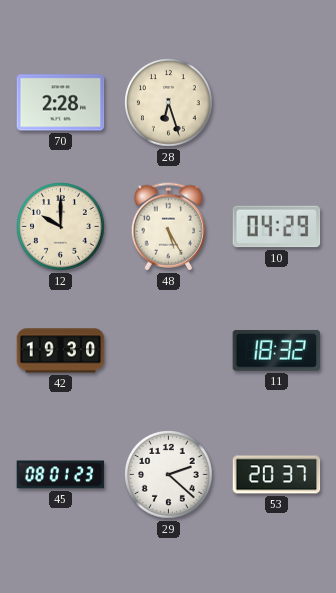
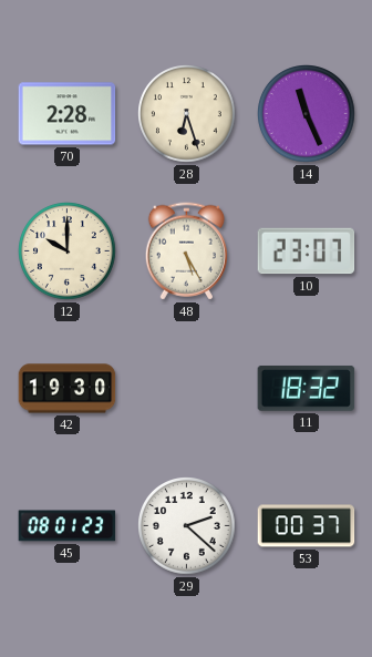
14: none -> 11:26
10: 04:29 -> 23:07
53: 20:37 -> 00:37
